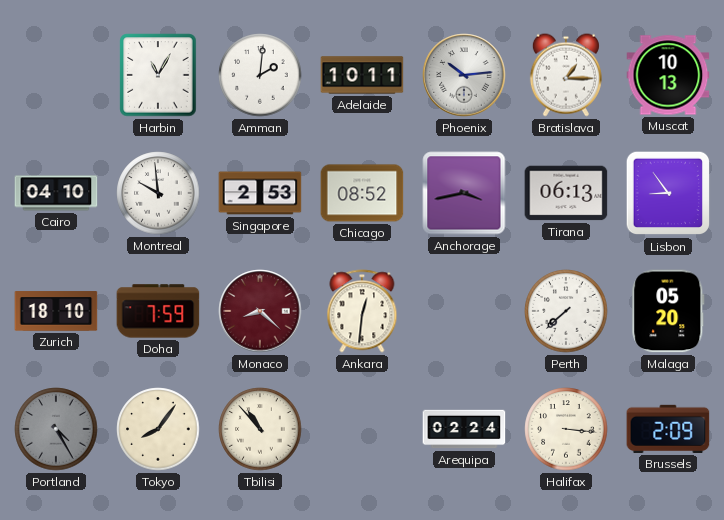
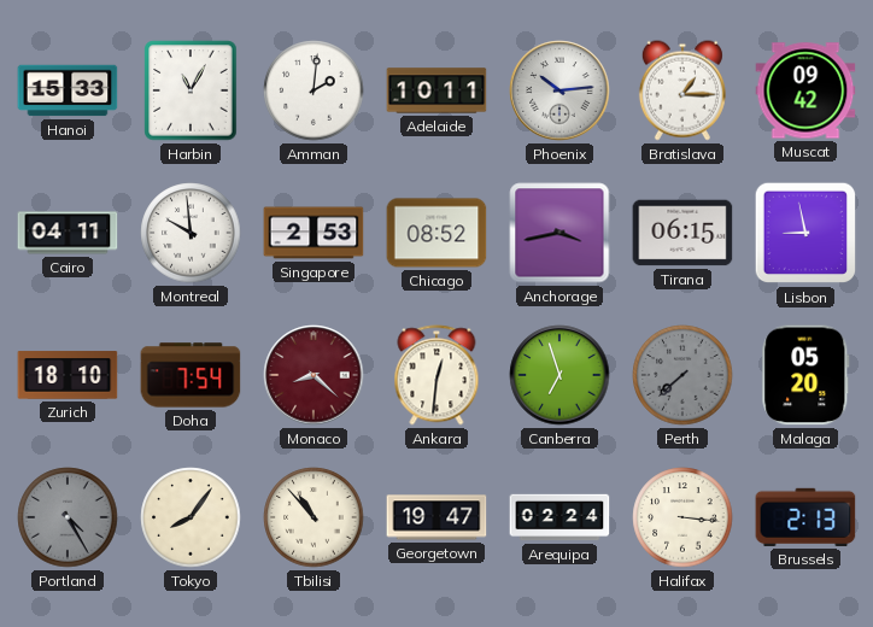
Hanoi: none -> 15:33
Muscat: 10:13 -> 09:42
Cairo: 04:10 -> 04:11
Tirana: 06:13 -> 06:15
Lisbon: 8:54 -> 8:58
Doha: 7:59 -> 7:54
Canberra: none -> 6:57
Perth dial: white -> grey
Georgetown: none -> 19:47
Brussels: 2:09 -> 2:13
